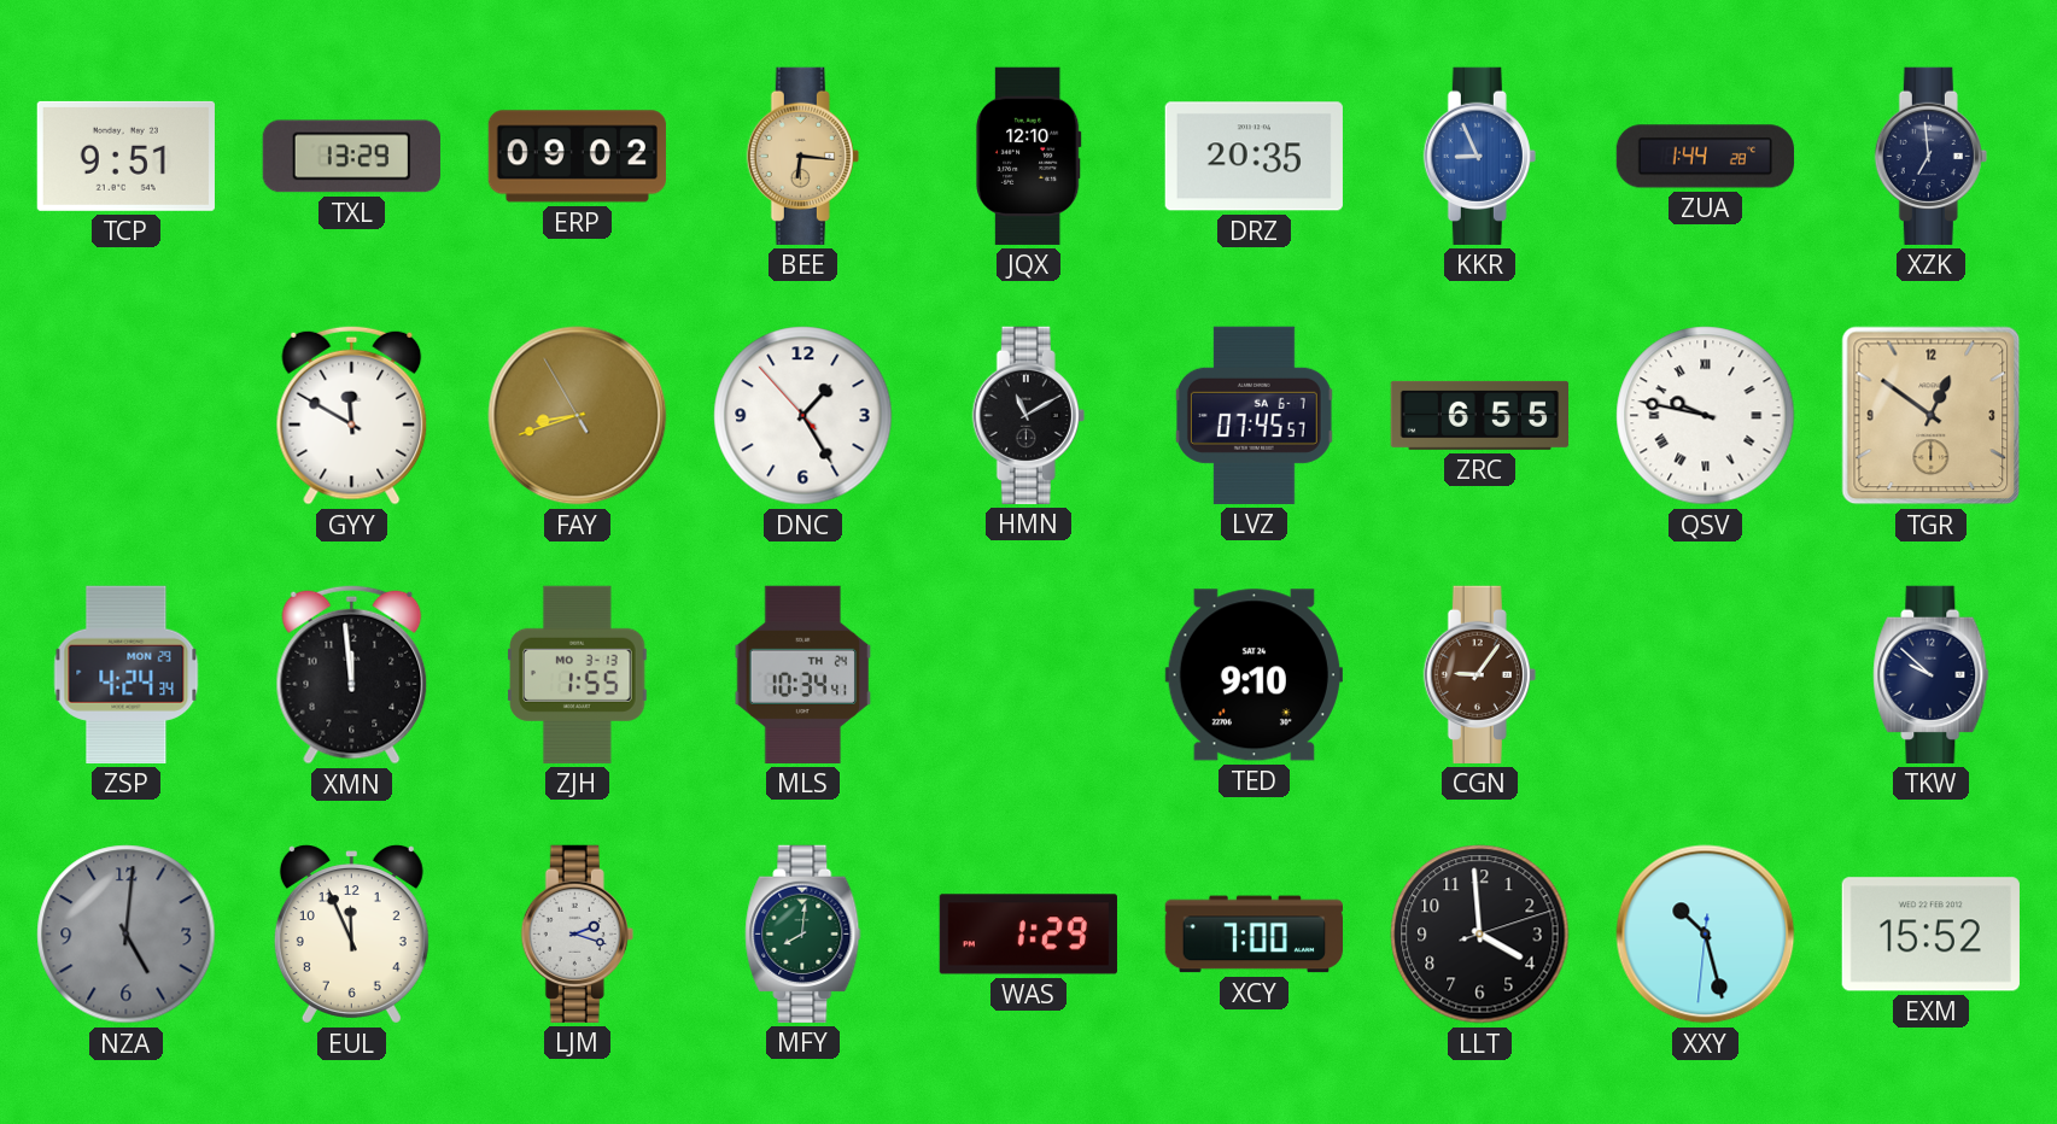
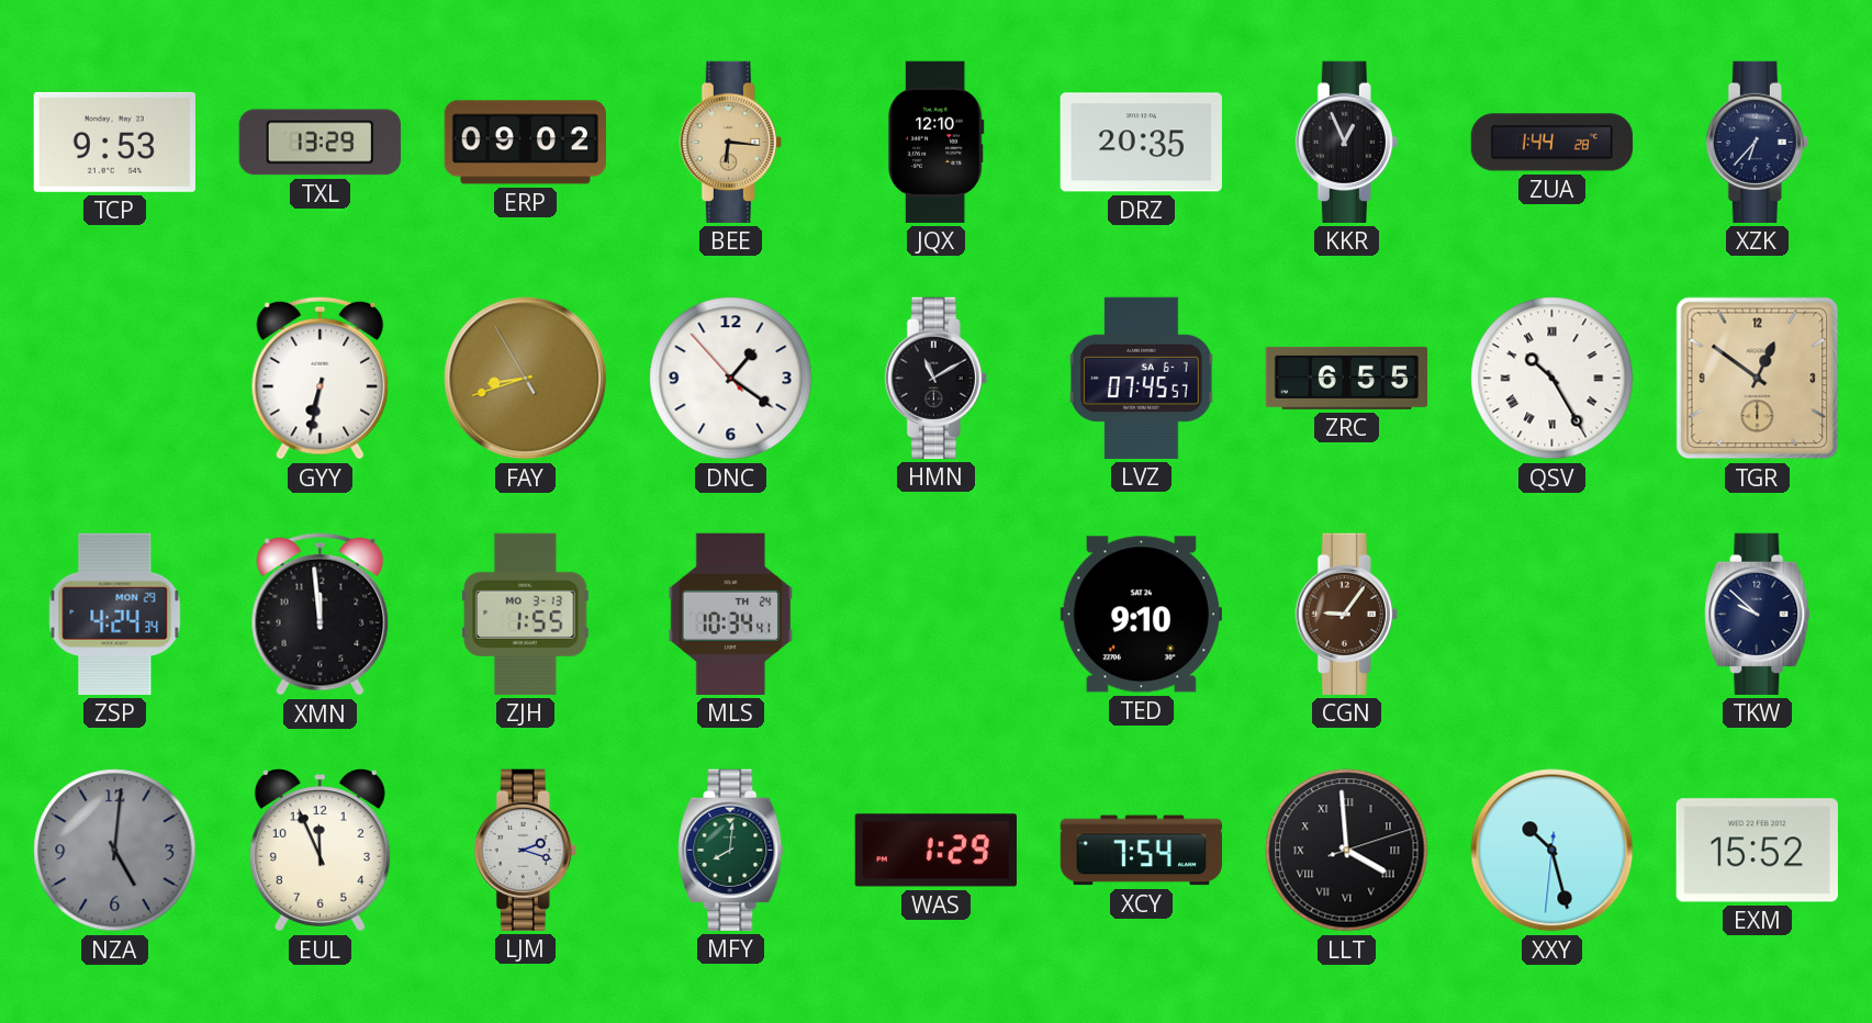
TCP: 9:51 -> 9:53
KKR: 8:56 -> 12:56
KKR dial: blue -> black
XZK: 6:59 -> 6:37
GYY: 11:50 -> 6:32
DNC: 1:24 -> 1:20
QSV: 9:47 -> 10:25
XCY: 7:00 -> 7:54
LLT numerals: Arabic -> Roman
